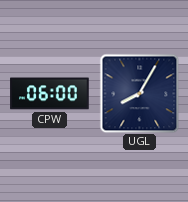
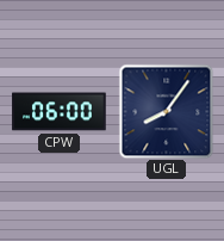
UGL: 8:05 -> 8:06
